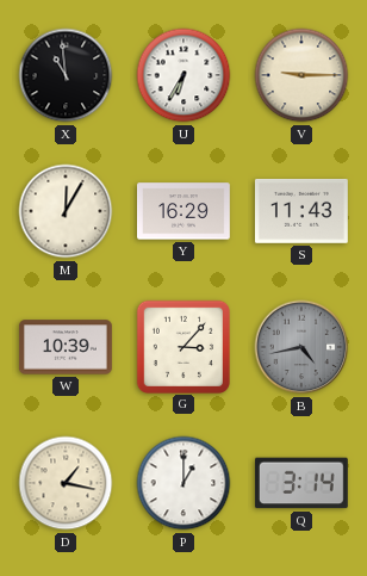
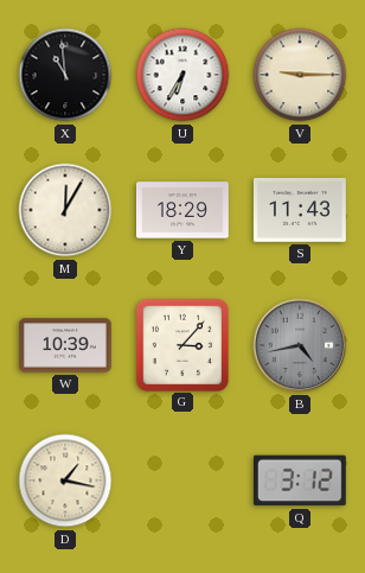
Y: 16:29 -> 18:29
P: 1:00 -> none
Q: 3:14 -> 3:12
